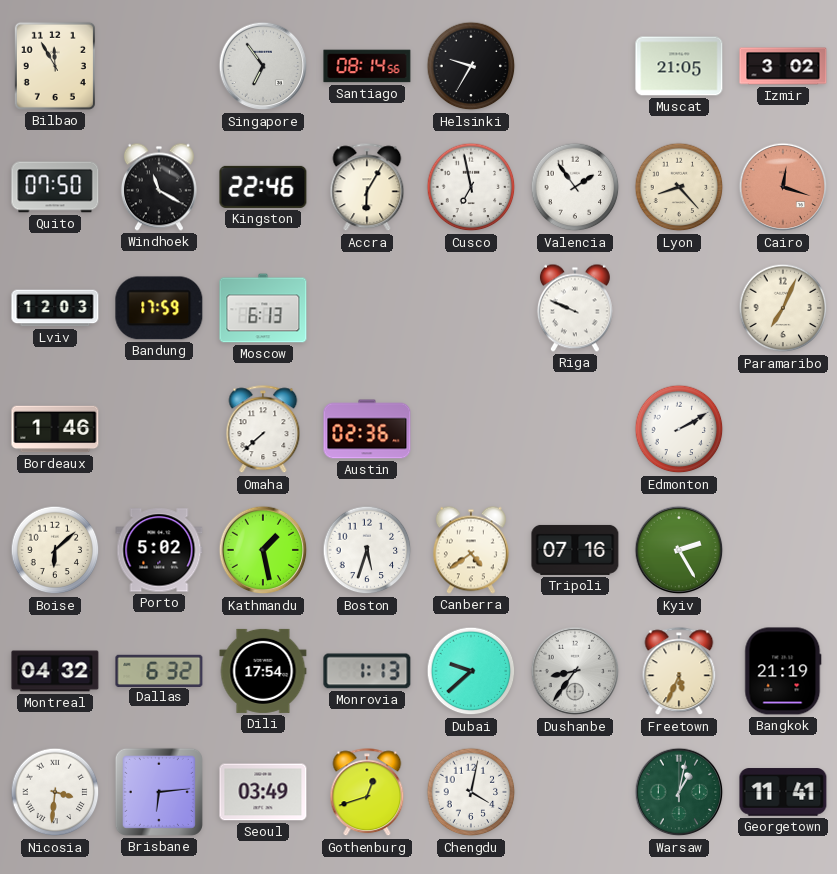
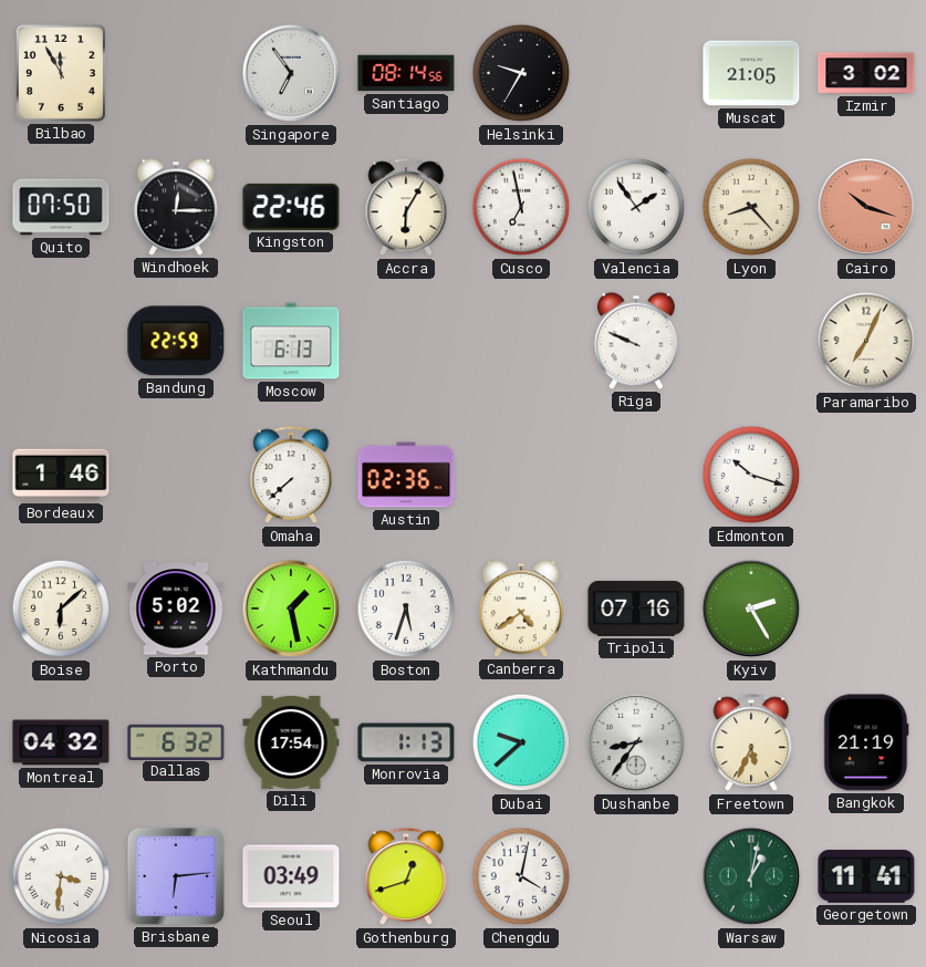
Windhoek: 11:20 -> 12:15
Cairo: 12:18 -> 10:18
Lviv: 12:03 -> none
Bandung: 17:59 -> 22:59
Edmonton: 2:10 -> 10:18
